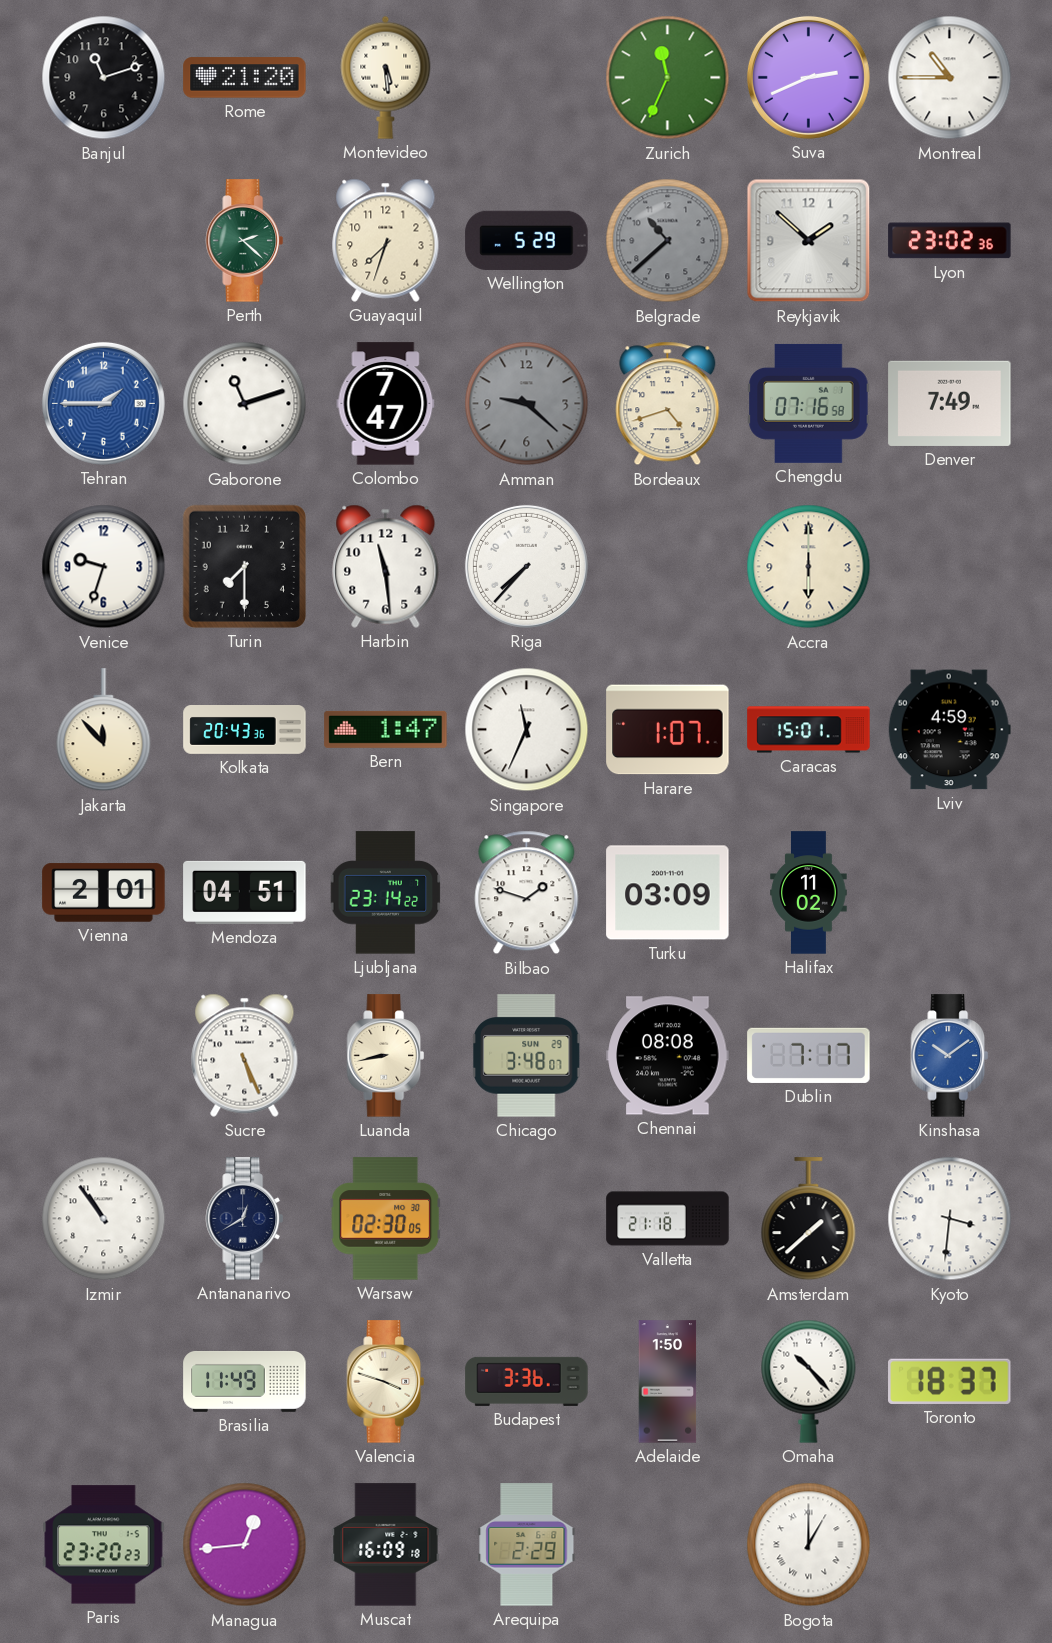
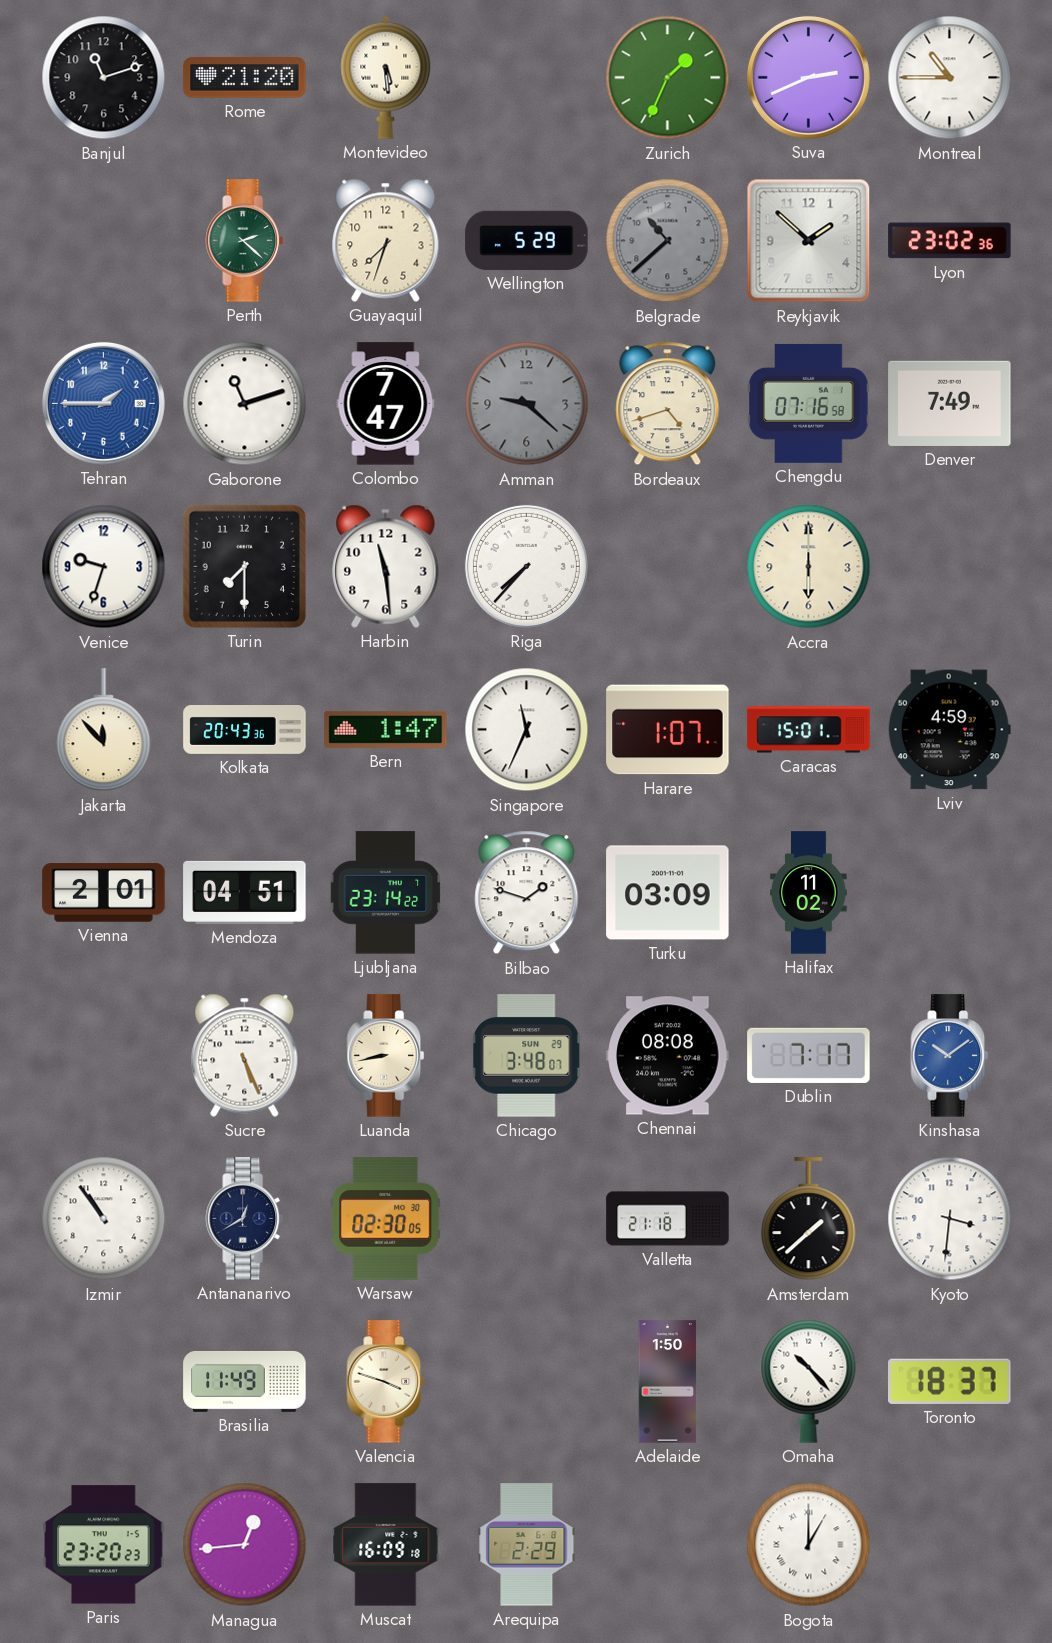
Zurich: 11:34 -> 1:34
Budapest: 3:36 -> none
